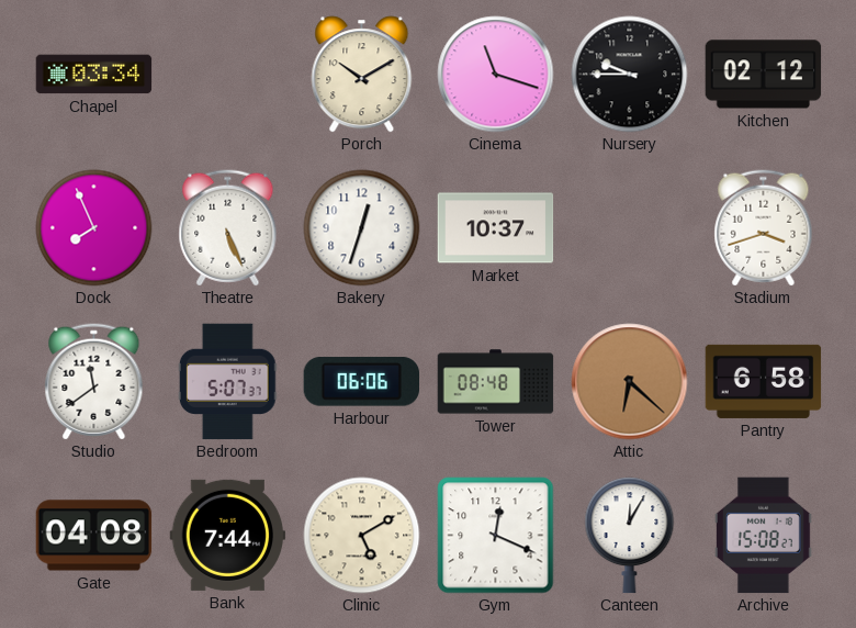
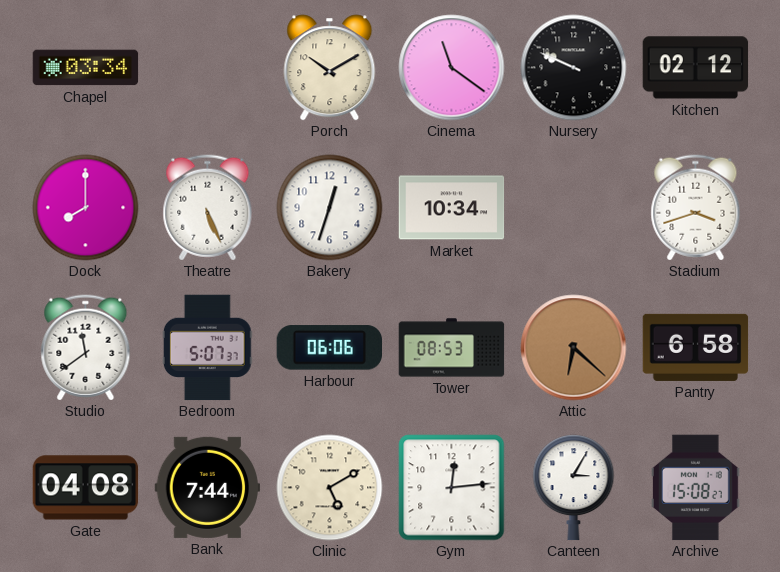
Cinema: 11:18 -> 11:21
Nursery: 9:45 -> 9:49
Dock: 7:56 -> 8:00
Market: 10:37 -> 10:34
Tower: 08:48 -> 08:53
Gym: 12:19 -> 12:14
Canteen: 12:05 -> 3:05
